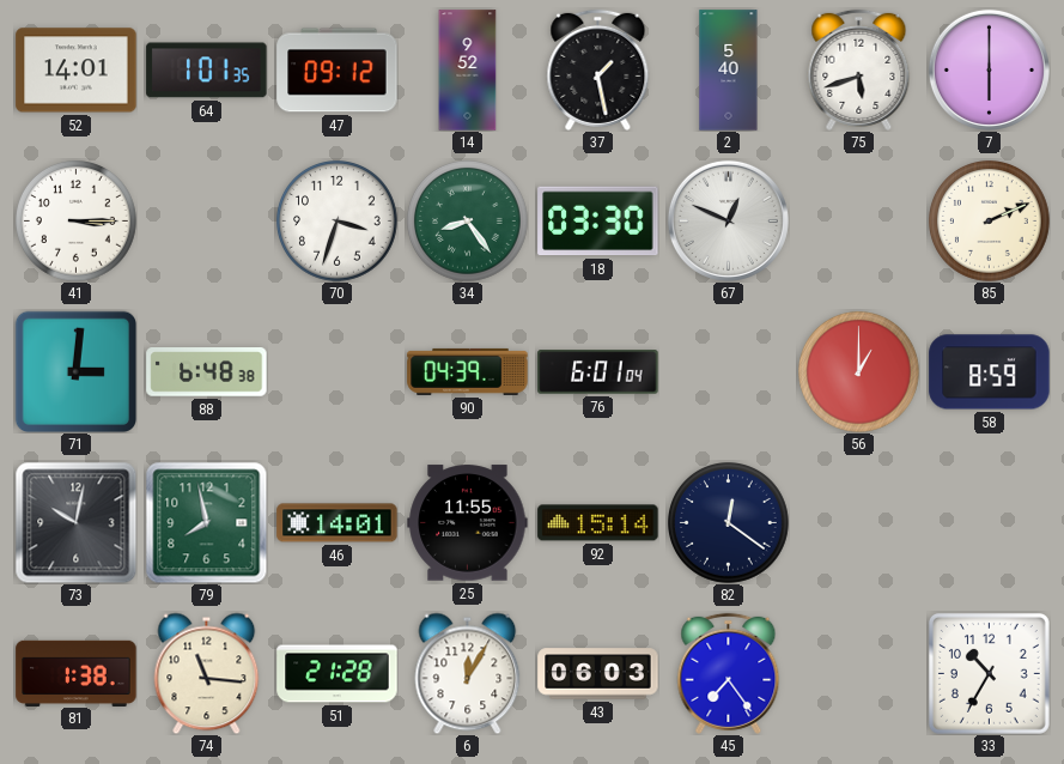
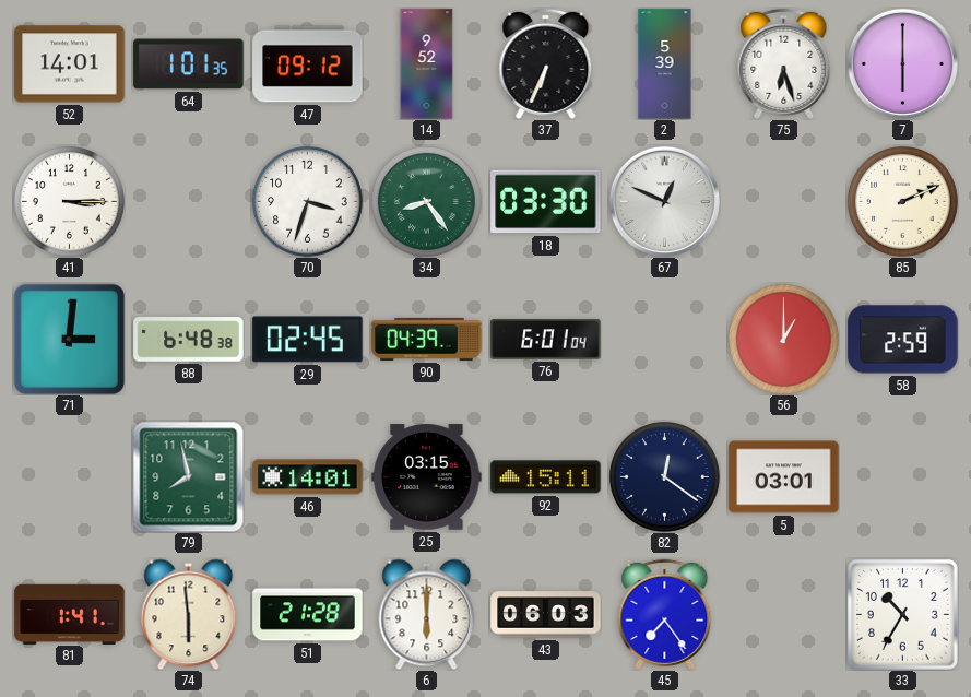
37: 1:28 -> 6:34
2: 5:40 -> 5:39
75: 5:42 -> 6:27
29: none -> 02:45
58: 8:59 -> 2:59
73: 10:02 -> none
25: 11:55 -> 03:15
92: 15:14 -> 15:11
5: none -> 03:01
81: 1:38 -> 1:41
74: 11:16 -> 5:59
6: 12:05 -> 6:00
